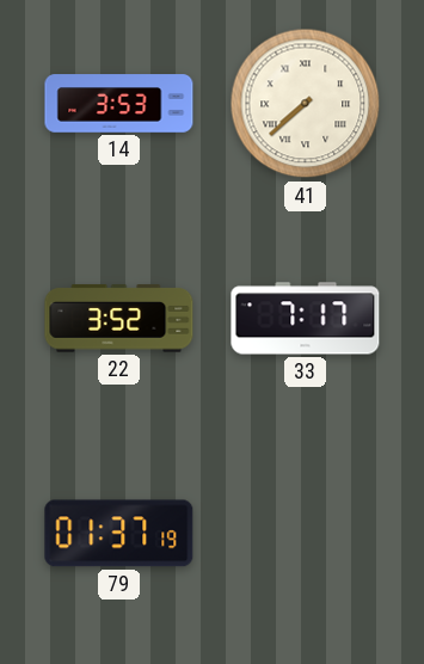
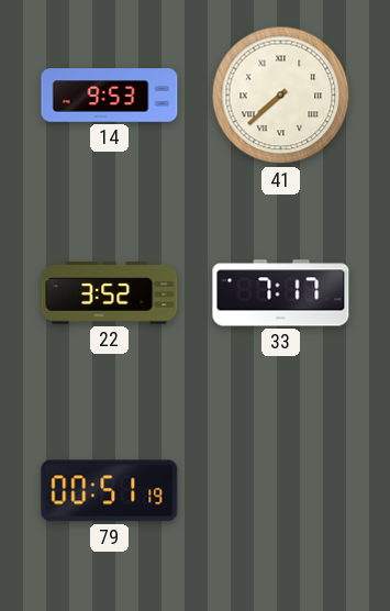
14: 3:53 -> 9:53
79: 01:37 -> 00:51
